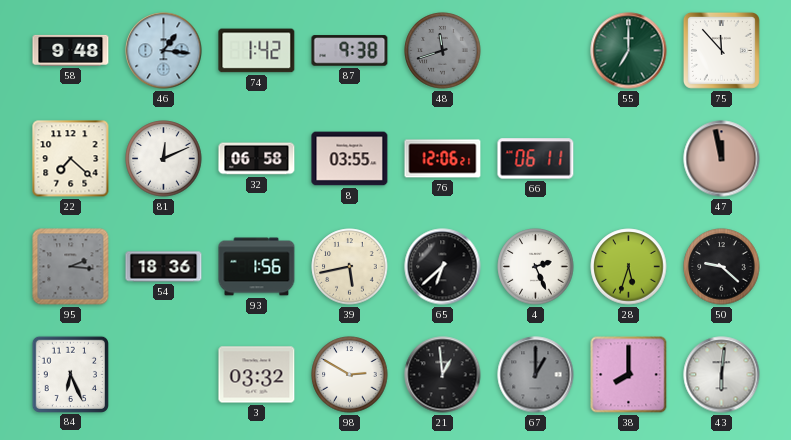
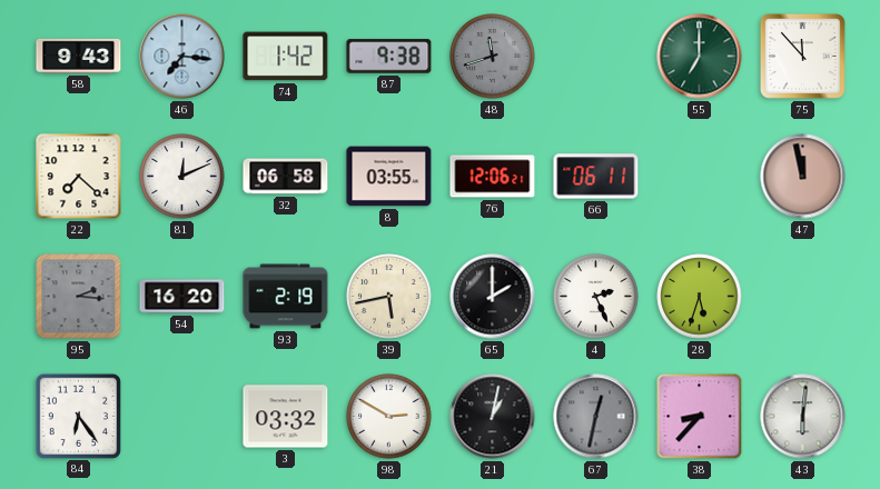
58: 9:48 -> 9:43
46: 1:16 -> 7:16
54: 18:36 -> 16:20
93: 1:56 -> 2:19
65: 6:38 -> 2:00
50: 9:22 -> none
84: 6:26 -> 6:24
21: 12:59 -> 1:02
67: 1:00 -> 12:32
38: 8:00 -> 8:37
